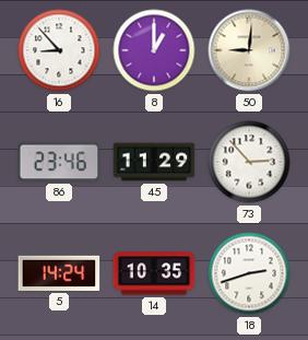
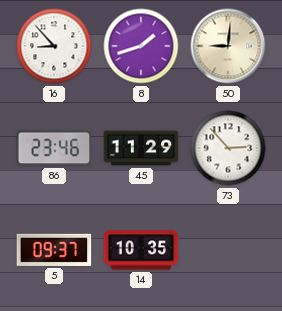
8: 1:00 -> 1:42
5: 14:24 -> 09:37
18: 2:42 -> none
